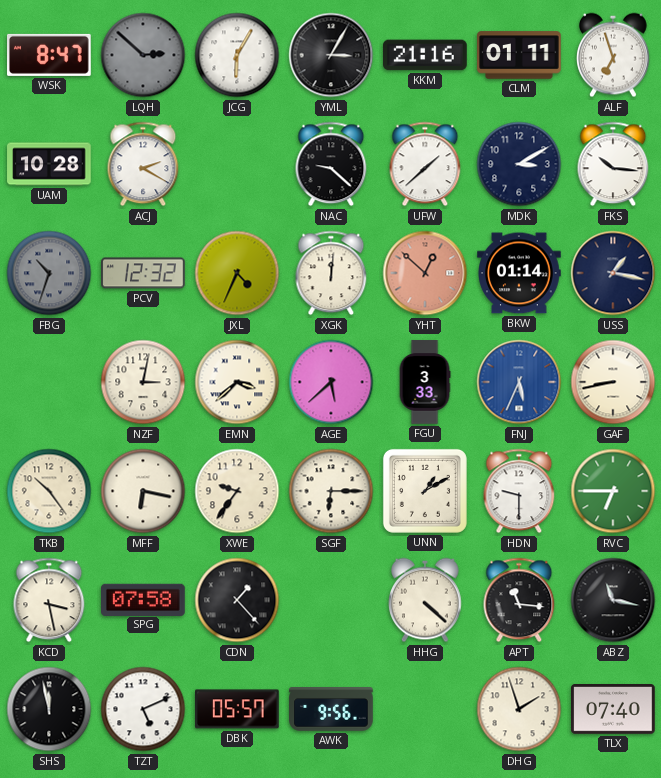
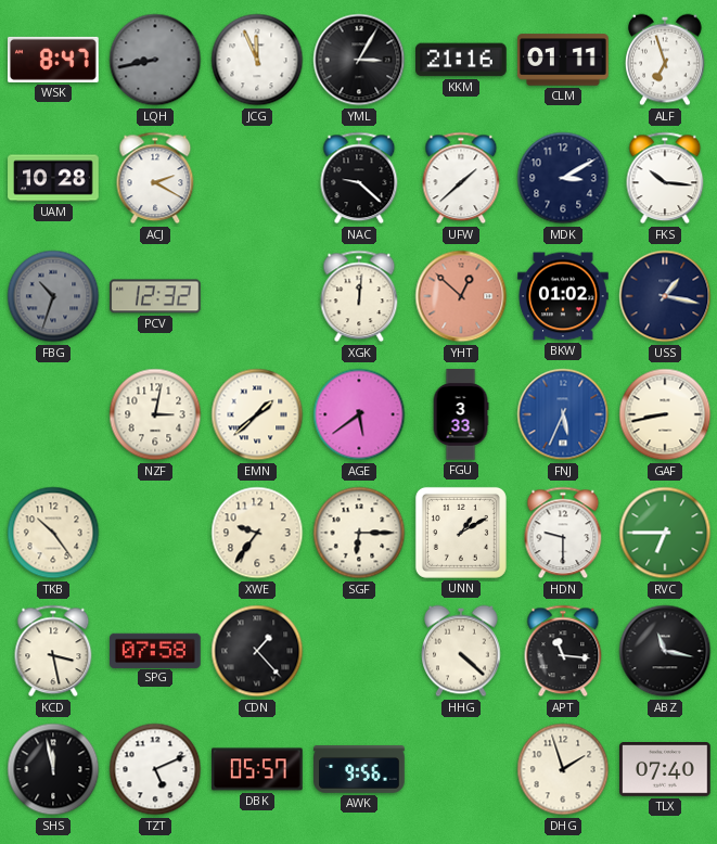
LQH: 2:52 -> 8:43
JCG: 6:05 -> 11:56
JXL: 4:34 -> none
BKW: 01:14 -> 01:02
EMN: 3:38 -> 1:38
AGE: 5:38 -> 5:39
MFF: 6:17 -> none
